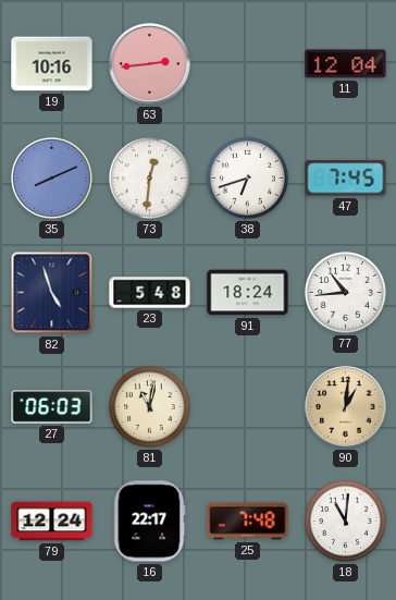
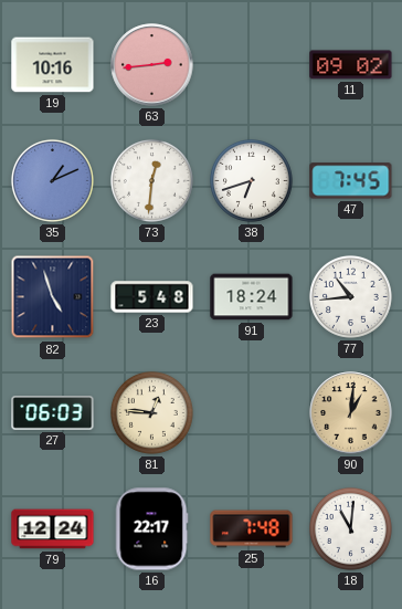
11: 12:04 -> 09:02
35: 8:11 -> 1:11
81: 11:02 -> 12:46
